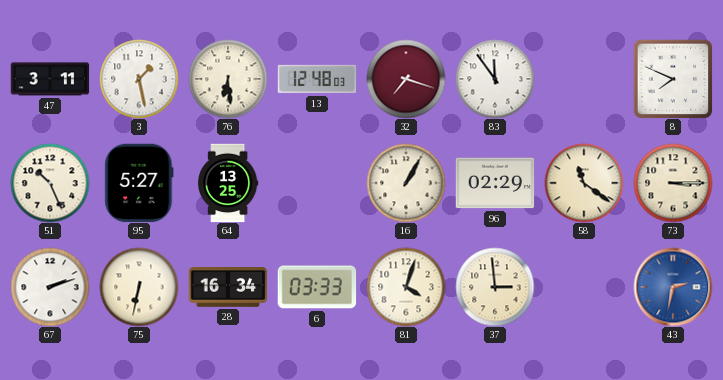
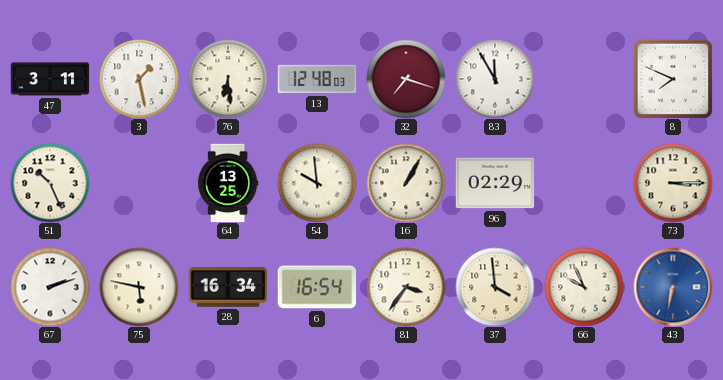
83: 11:54 -> 11:55
95: 5:27 -> none
54: none -> 9:59
58: 11:21 -> none
75: 6:32 -> 5:47
6: 03:33 -> 16:54
81: 4:03 -> 3:36
37: 2:59 -> 3:59
66: none -> 9:56
43: 2:32 -> 6:32
